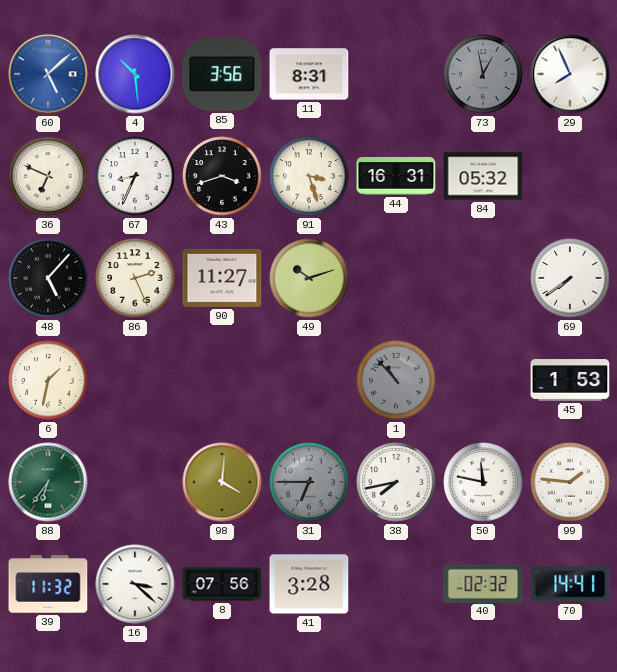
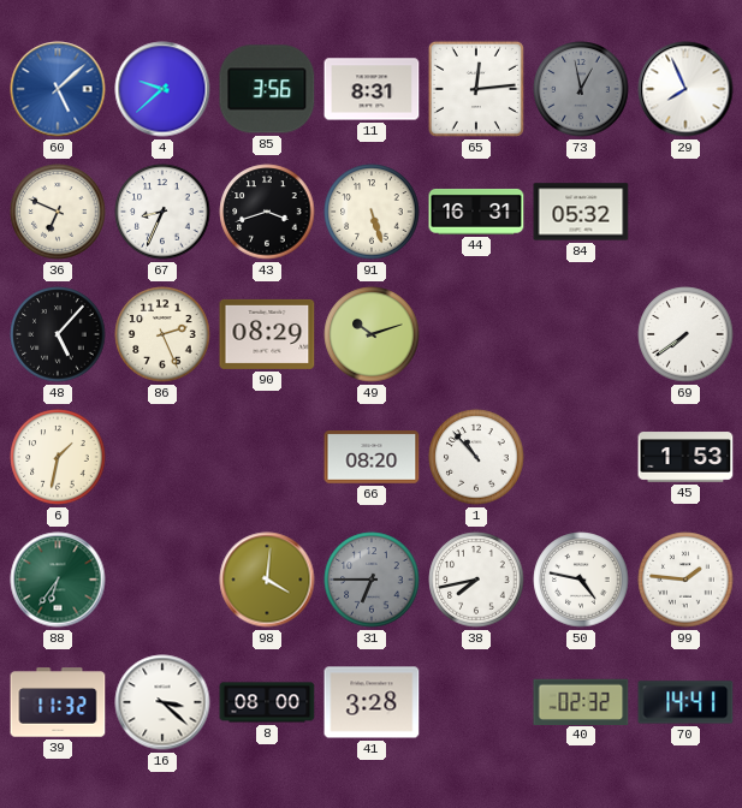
4: 10:29 -> 9:38
65: none -> 12:14
91: 3:27 -> 5:27
90: 11:27 -> 08:29
66: none -> 08:20
1 dial: grey -> white
50: 11:47 -> 4:47
8: 07:56 -> 08:00
